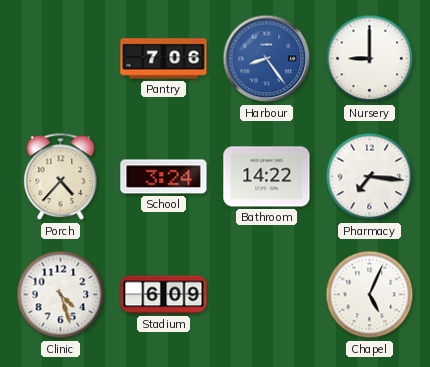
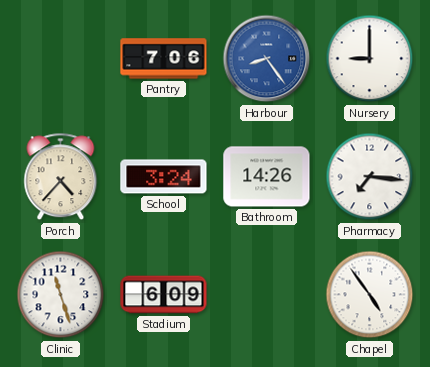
Bathroom: 14:22 -> 14:26
Clinic: 4:27 -> 11:27
Chapel: 5:04 -> 4:54
